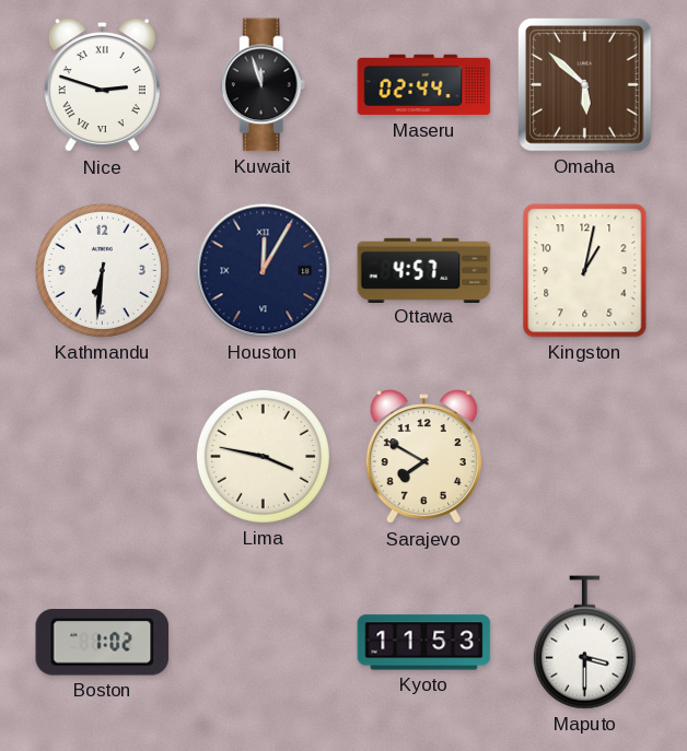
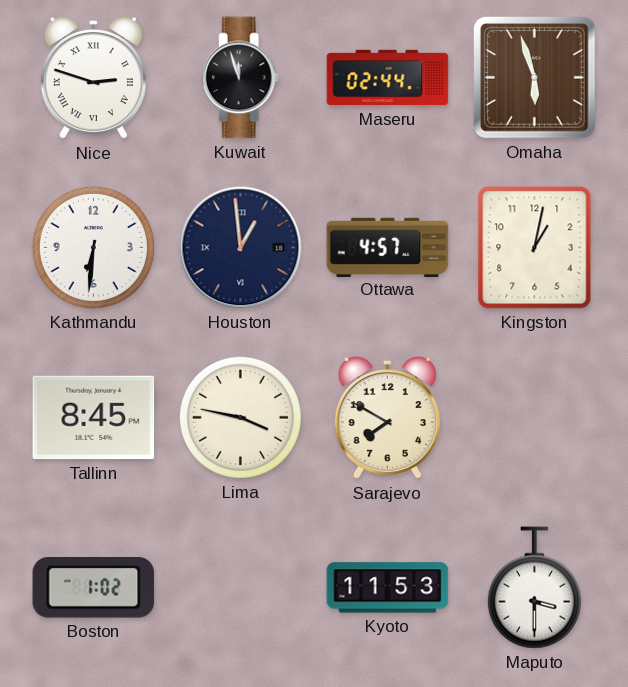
Omaha: 5:52 -> 5:57
Houston: 12:05 -> 12:59
Tallinn: none -> 8:45
